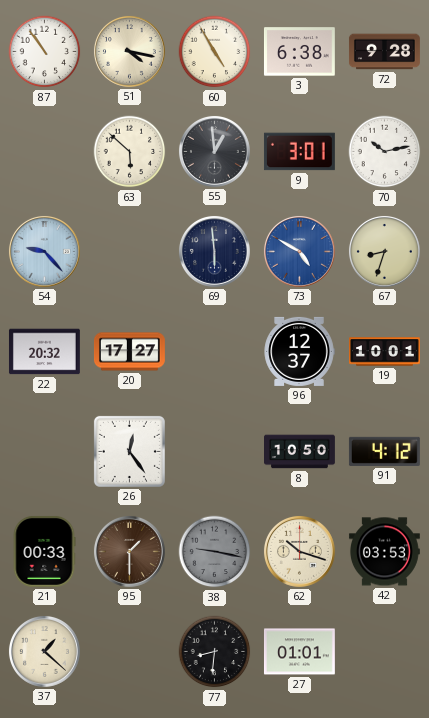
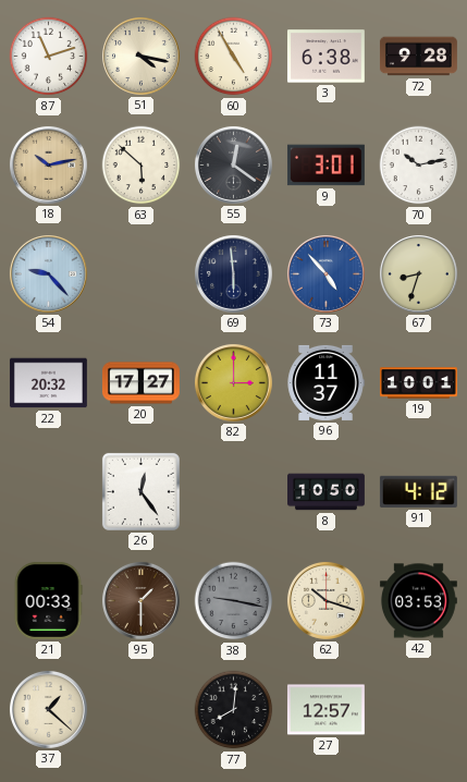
87: 10:54 -> 11:12
18: none -> 10:13
55: 12:59 -> 12:21
73: 4:50 -> 4:53
82: none -> 3:00
96: 12:37 -> 11:37
77: 8:31 -> 8:01
27: 01:01 -> 12:57
